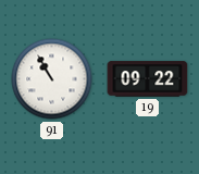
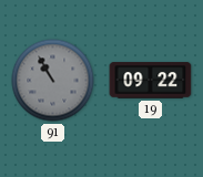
91 dial: white -> grey
